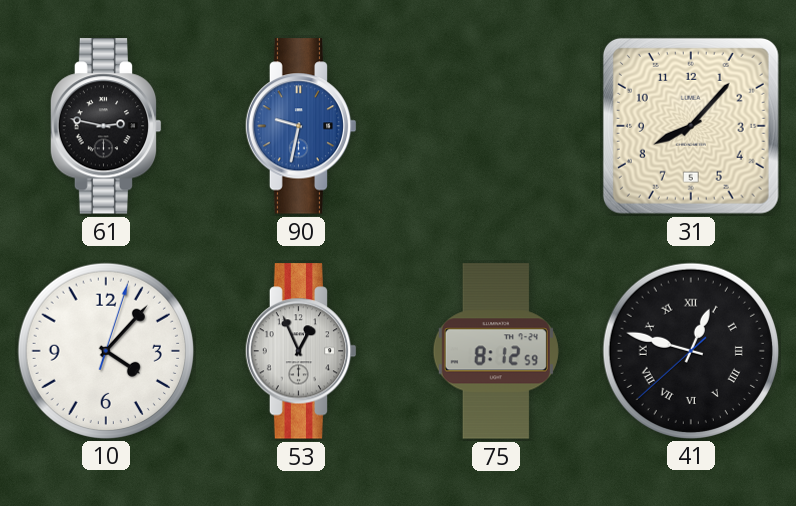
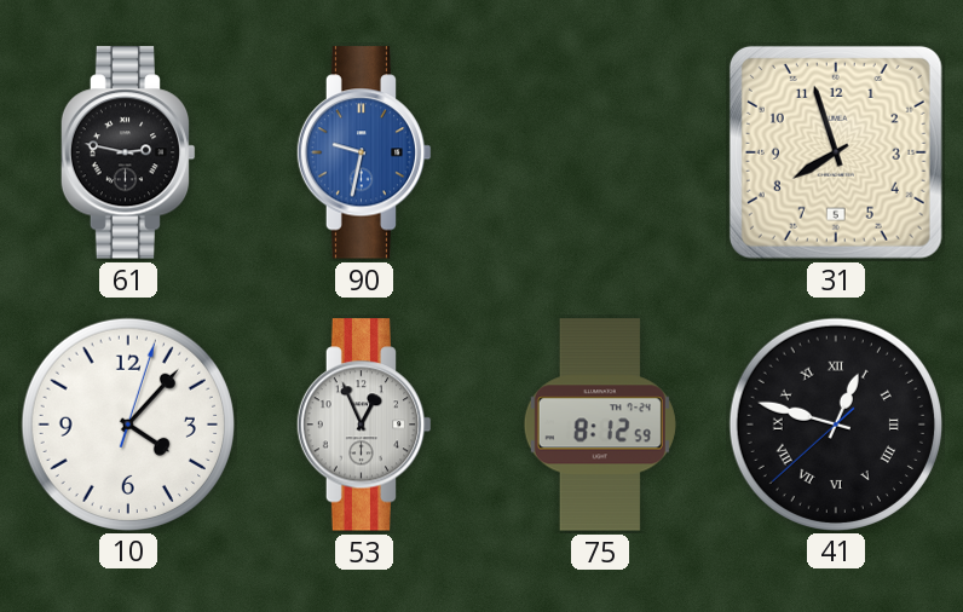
31: 8:07 -> 7:57
